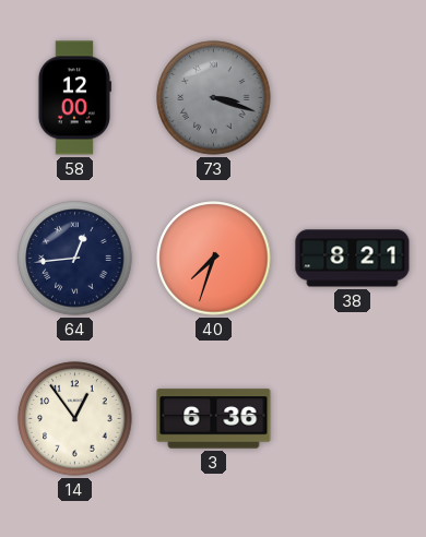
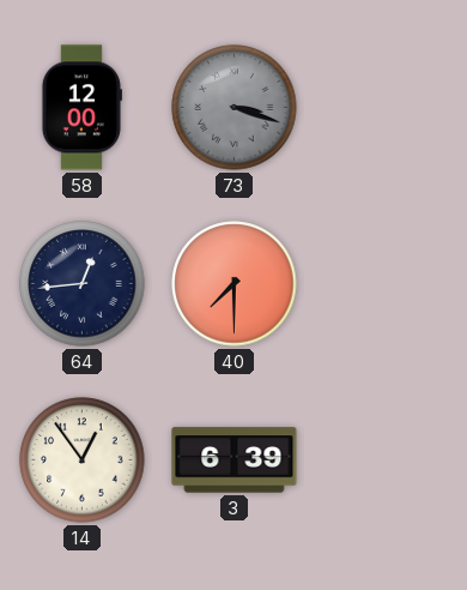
40: 7:33 -> 7:30
38: 8:21 -> none
3: 6:36 -> 6:39
